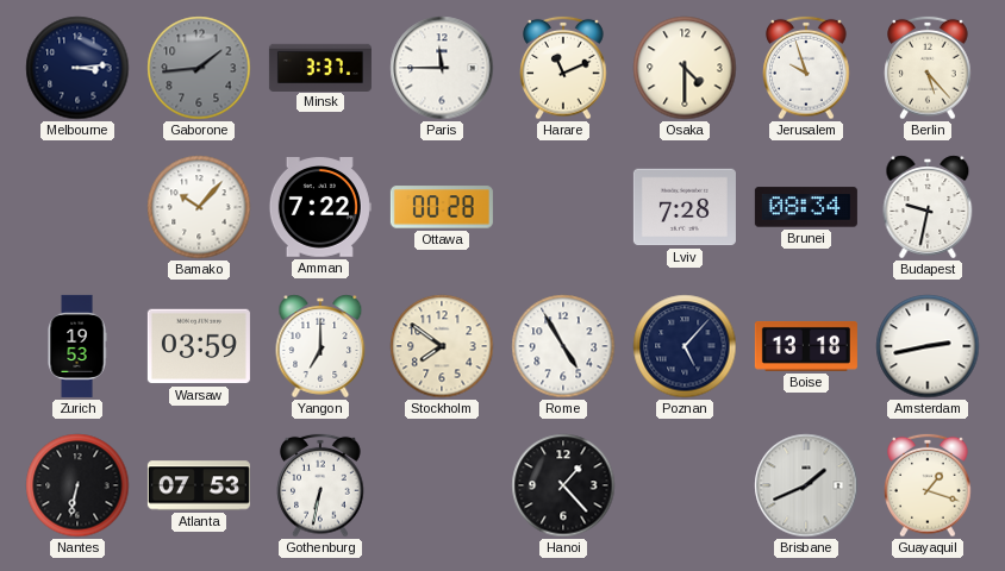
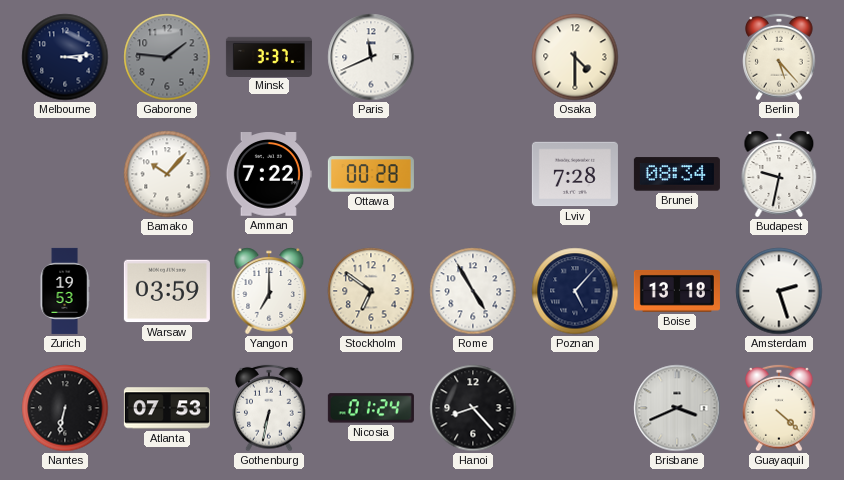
Gaborone: 1:44 -> 1:46
Paris: 11:45 -> 11:41
Harare: 11:11 -> none
Jerusalem: 9:57 -> none
Stockholm: 7:51 -> 6:51
Amsterdam: 2:43 -> 2:27
Nicosia: none -> 01:24
Hanoi: 1:23 -> 8:23
Brisbane: 1:41 -> 3:41
Guayaquil: 1:18 -> 4:22
